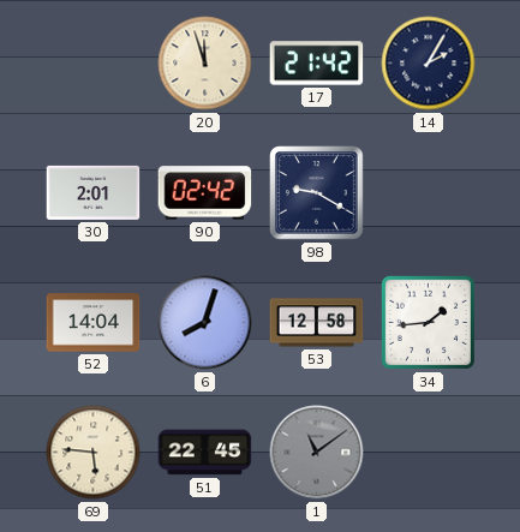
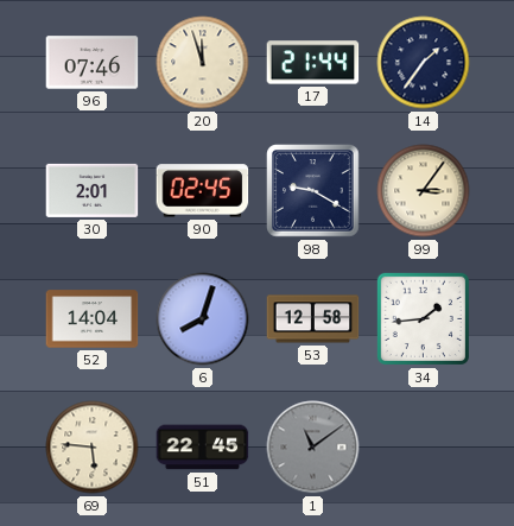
96: none -> 07:46
17: 21:42 -> 21:44
14: 2:05 -> 1:36
90: 02:42 -> 02:45
99: none -> 3:06
